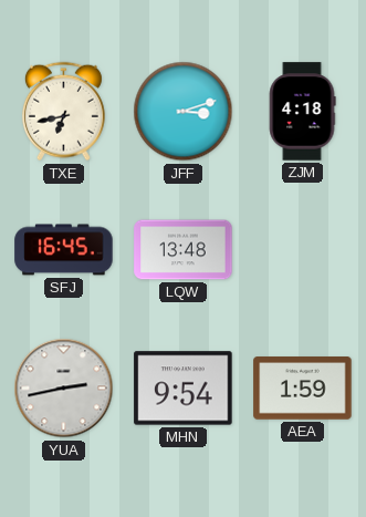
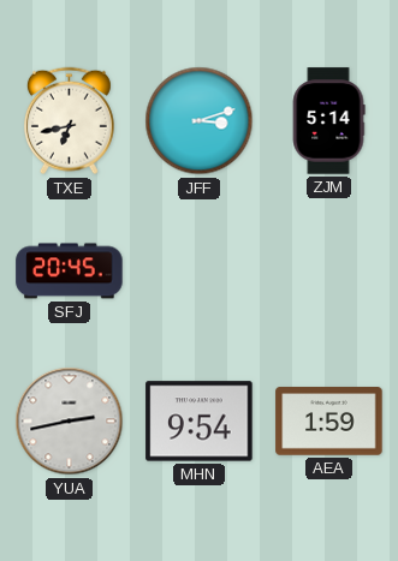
ZJM: 4:18 -> 5:14
SFJ: 16:45 -> 20:45
LQW: 13:48 -> none
